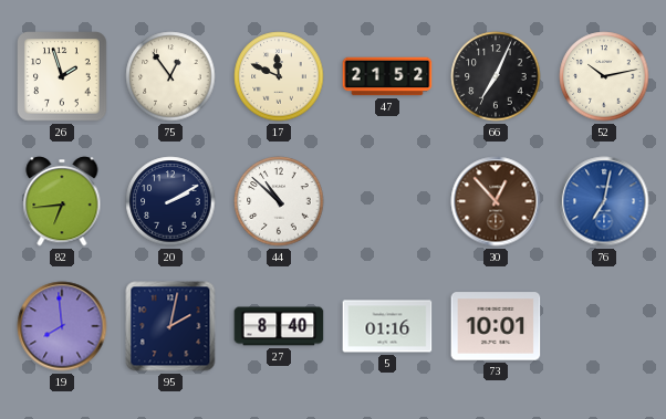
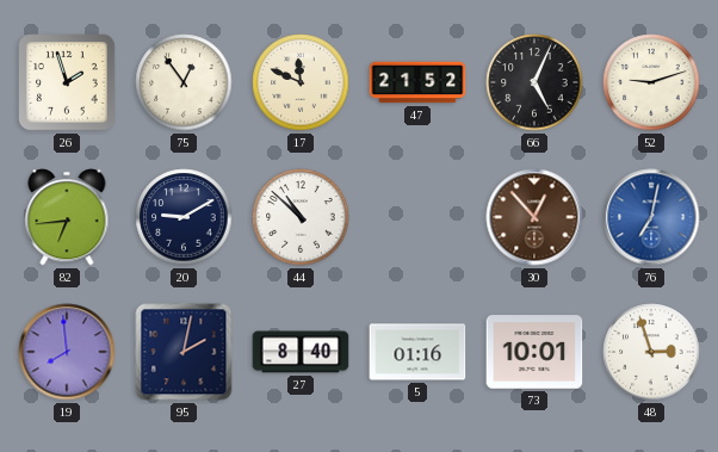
66: 7:04 -> 5:04
52: 10:13 -> 9:12
20: 2:10 -> 9:10
48: none -> 2:57
